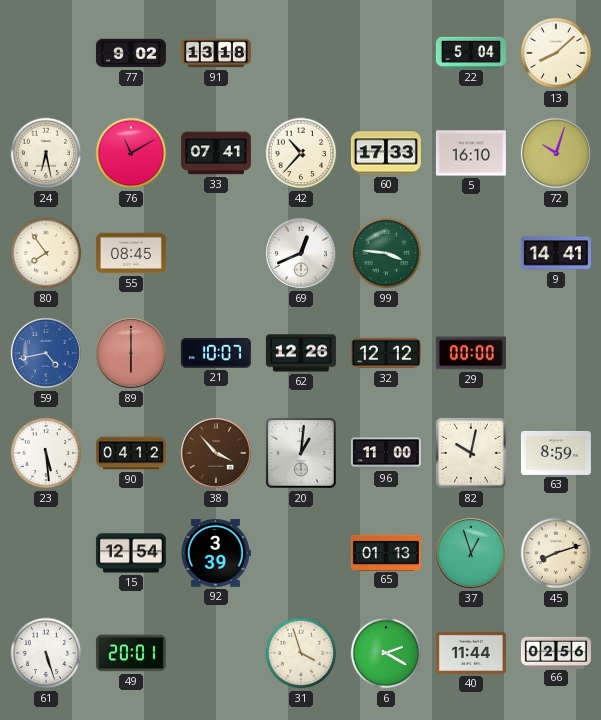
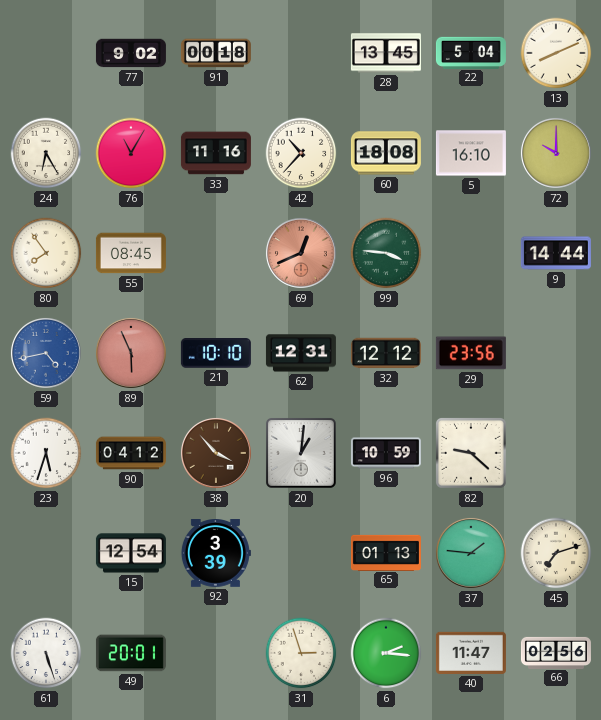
91: 13:18 -> 00:18
28: none -> 13:45
13: 8:08 -> 8:11
24: 6:28 -> 6:25
76: 11:10 -> 11:05
33: 07:41 -> 11:16
60: 17:33 -> 18:08
72: 10:03 -> 10:00
69 dial: white -> salmon
9: 14:41 -> 14:44
89: 6:00 -> 5:56
21: 10:07 -> 10:10
62: 12:26 -> 12:31
29: 00:00 -> 23:56
23: 5:29 -> 5:33
96: 11:00 -> 10:59
82: 10:02 -> 9:22
63: 8:59 -> none
37: 12:57 -> 1:46
45: 8:12 -> 7:12
31: 3:57 -> 2:57
6: 2:20 -> 2:16
40: 11:44 -> 11:47
